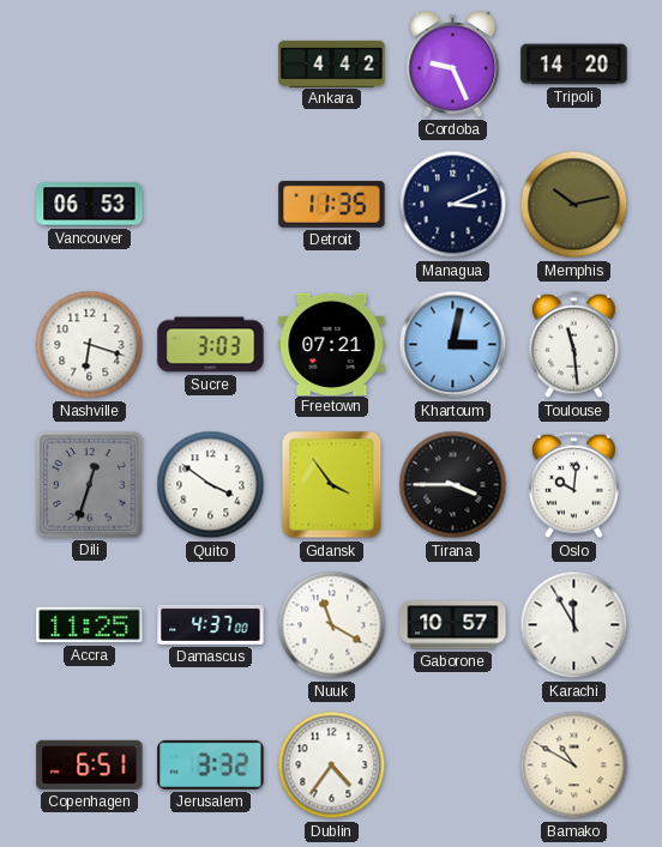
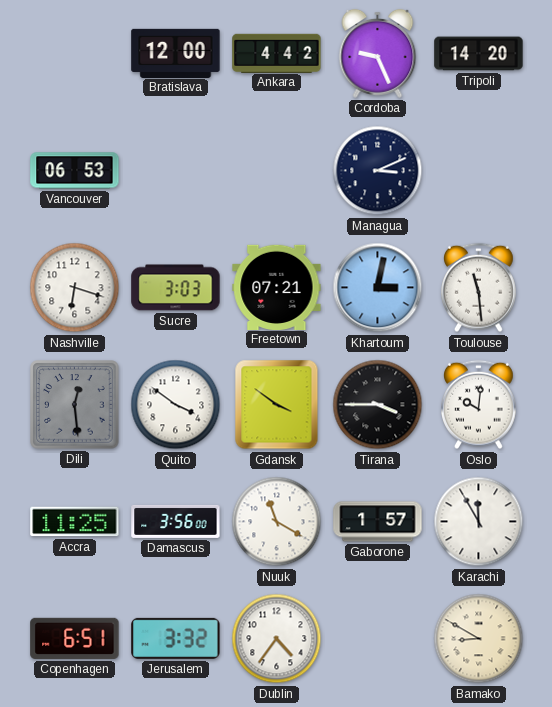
Bratislava: none -> 12:00
Detroit: 11:35 -> none
Memphis: 10:13 -> none
Dili: 12:33 -> 12:29
Gdansk: 3:54 -> 3:51
Damascus: 4:37 -> 3:56
Gaborone: 10:57 -> 1:57
Bamako: 10:50 -> 8:50
